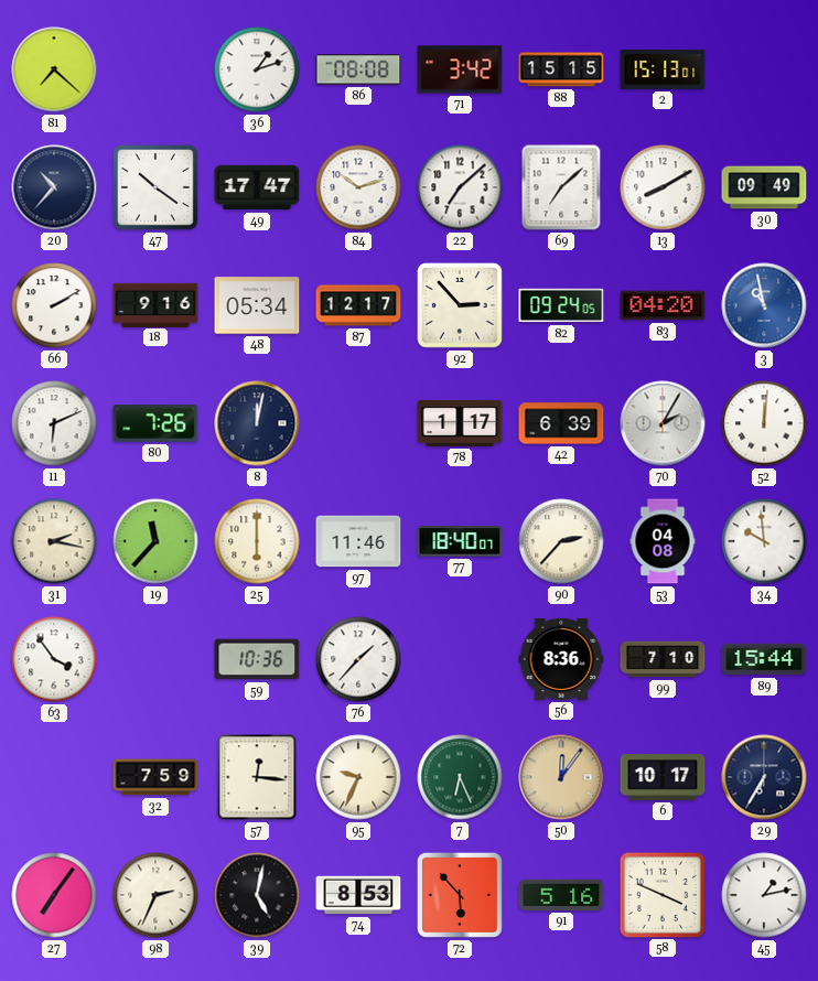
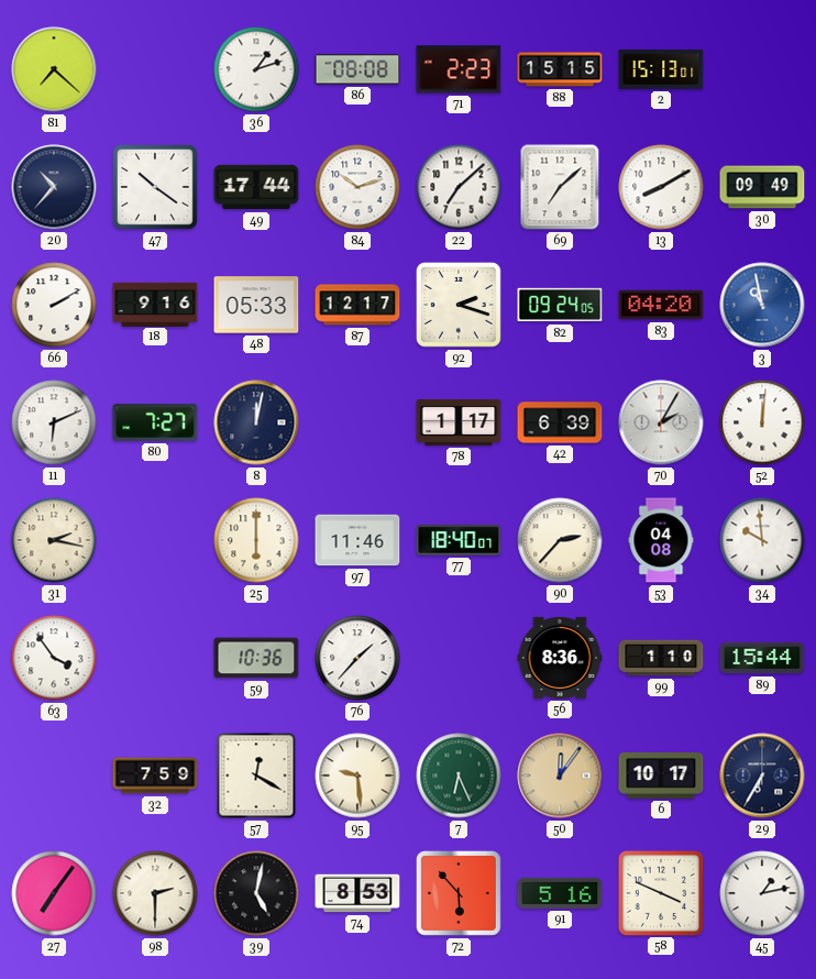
71: 3:42 -> 2:23
49: 17:47 -> 17:44
48: 05:34 -> 05:33
92: 2:53 -> 2:18
80: 7:26 -> 7:27
19: 11:37 -> none
99: 7:10 -> 1:10
57: 12:16 -> 12:20
95: 9:34 -> 9:29
98: 2:34 -> 2:30
